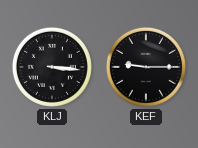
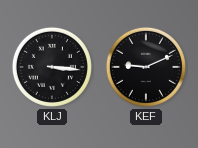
KEF: 9:15 -> 9:11
